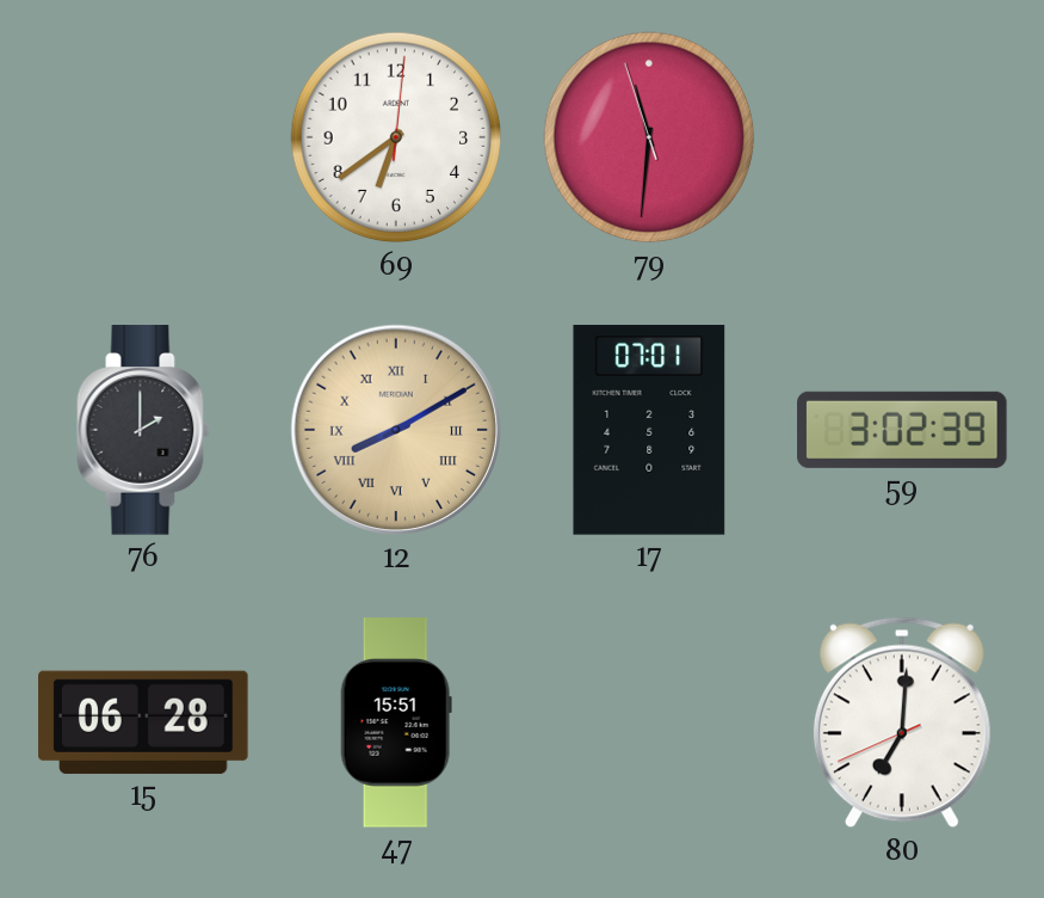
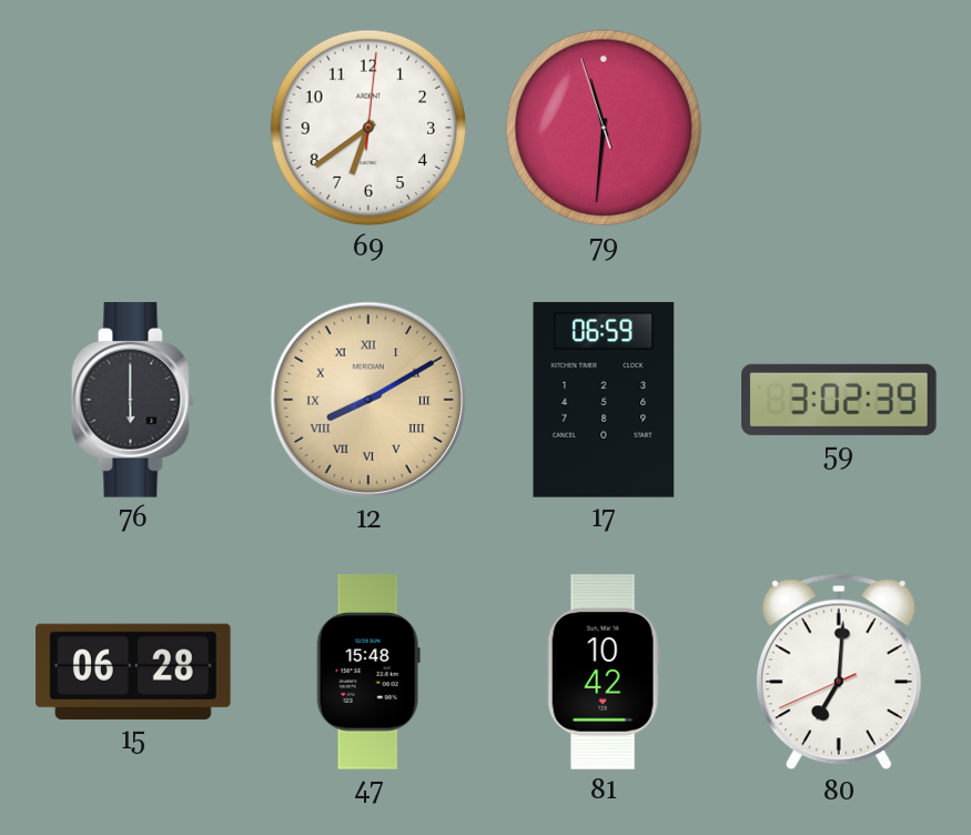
76: 2:00 -> 6:00
17: 07:01 -> 06:59
47: 15:51 -> 15:48
81: none -> 10:42
